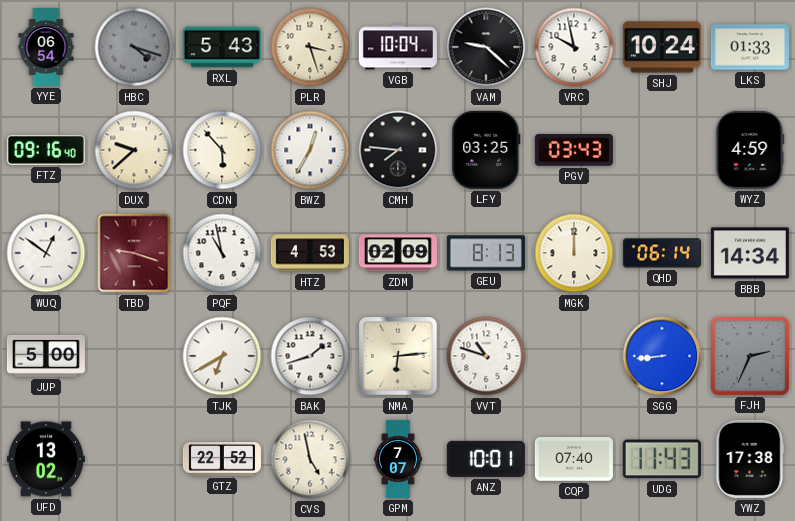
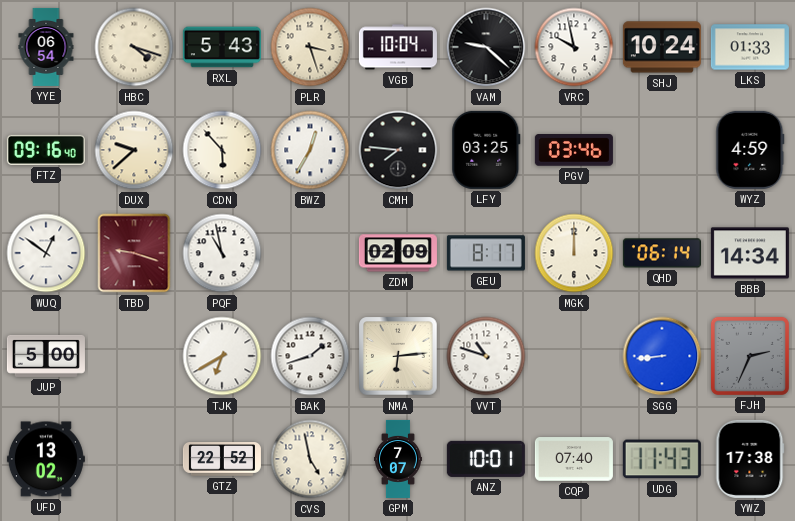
HBC dial: grey -> cream
PGV: 03:43 -> 03:46
HTZ: 4:53 -> none
GEU: 8:13 -> 8:17
